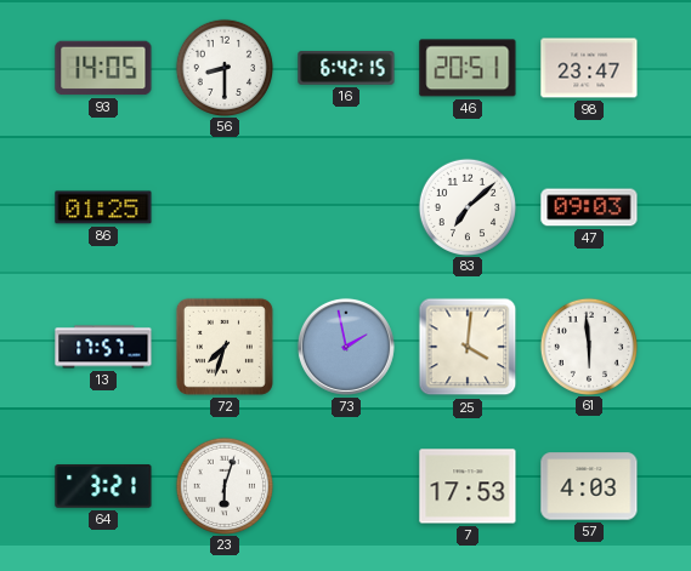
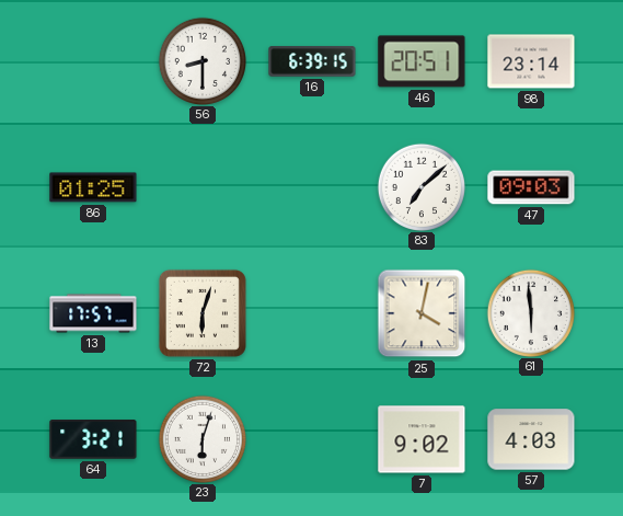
93: 14:05 -> none
16: 6:42 -> 6:39
98: 23:47 -> 23:14
72: 7:33 -> 6:03
73: 1:58 -> none
25: 4:01 -> 4:02
7: 17:53 -> 9:02
